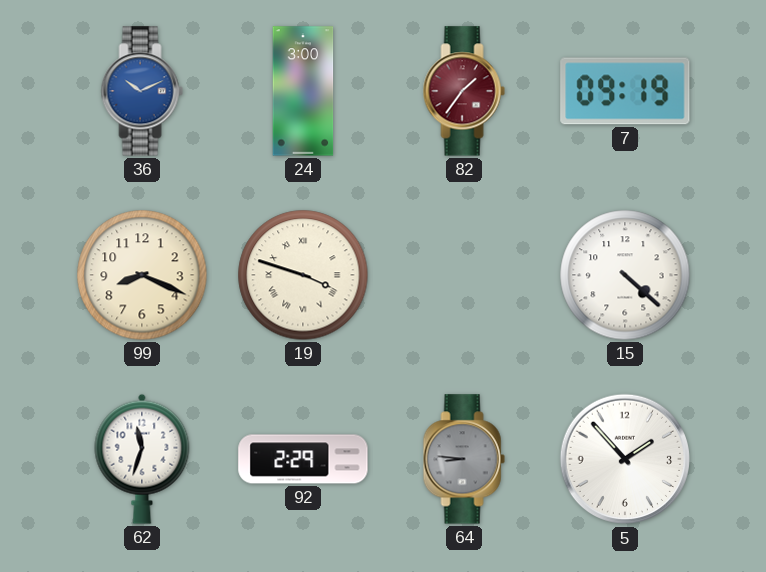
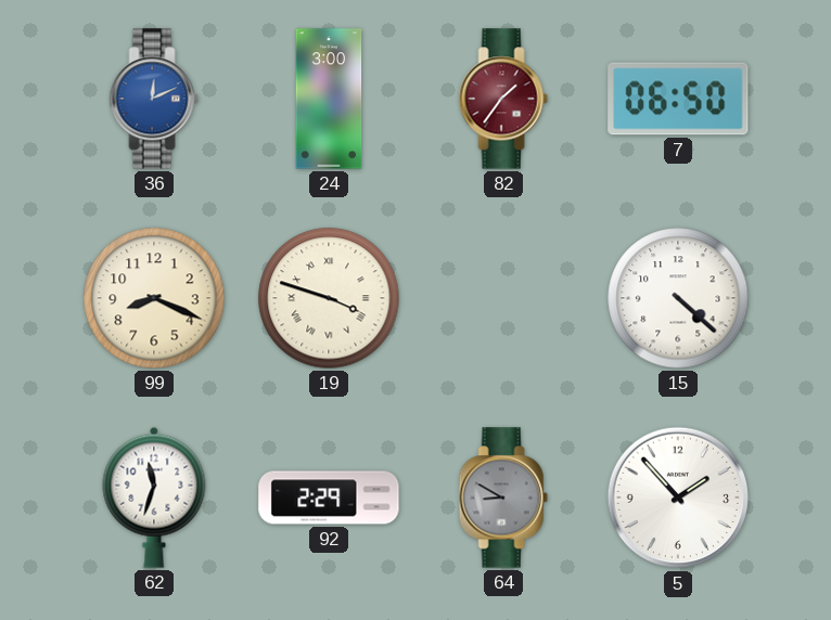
36: 10:11 -> 12:11
7: 09:19 -> 06:50
64: 8:46 -> 8:50
